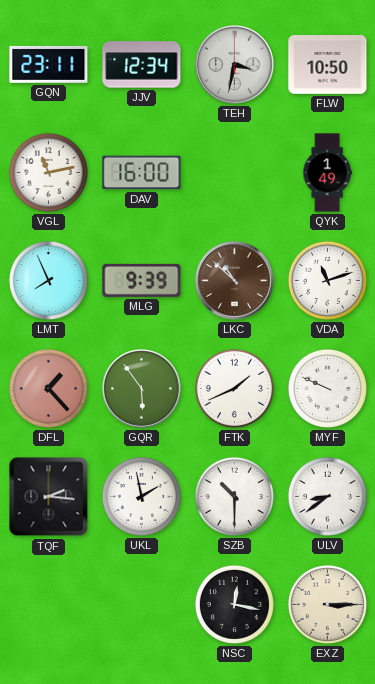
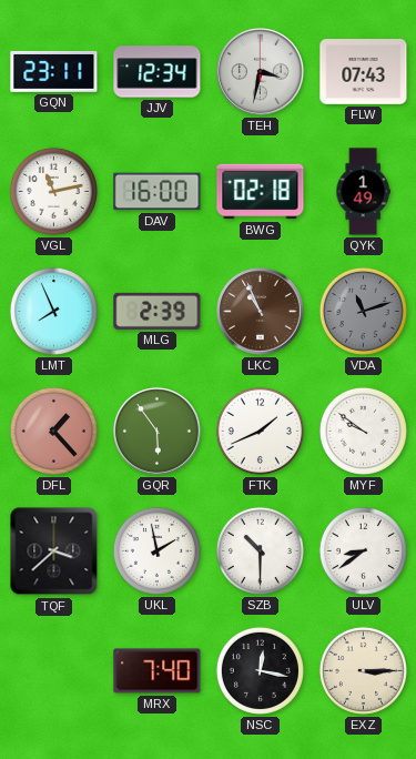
FLW: 10:50 -> 07:43
BWG: none -> 02:18
MLG: 9:39 -> 2:39
LKC: 10:52 -> 10:56
VDA dial: white -> grey
MYF: 9:49 -> 9:51
TQF: 2:16 -> 3:38
MRX: none -> 7:40
